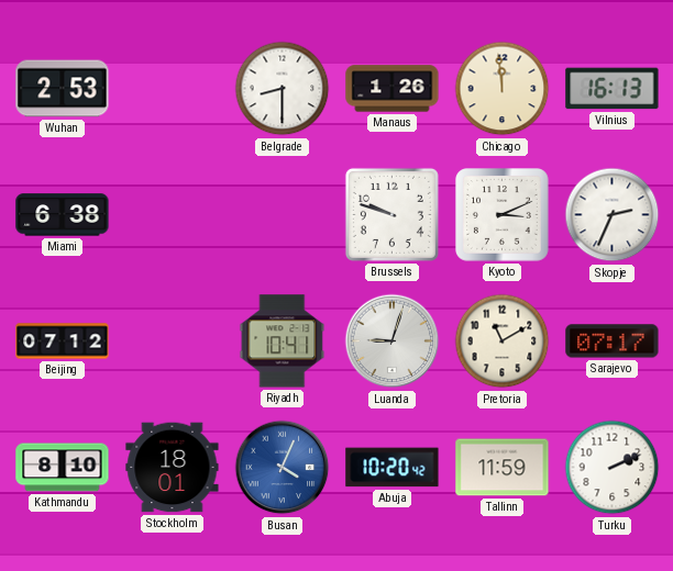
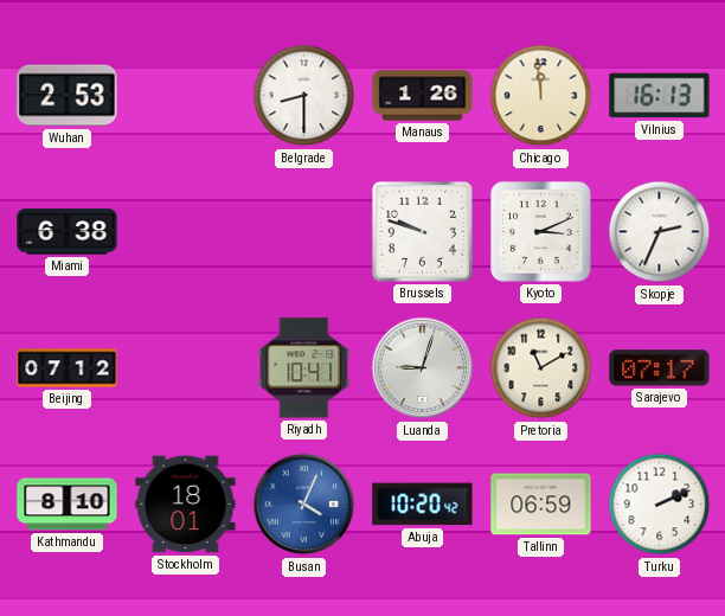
Tallinn: 11:59 -> 06:59
